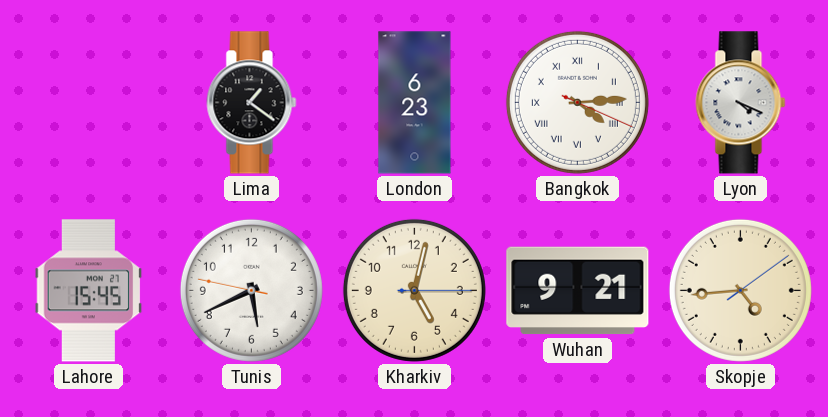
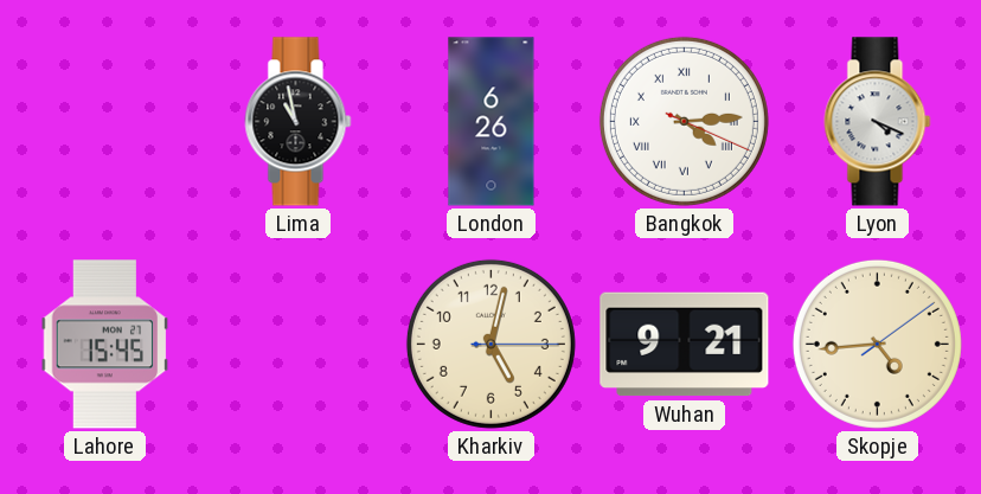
Lima: 1:21 -> 10:58
London: 6:23 -> 6:26
Tunis: 5:40 -> none
